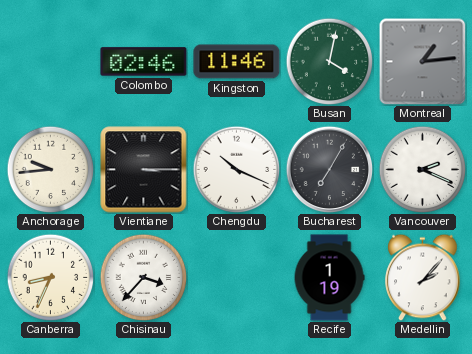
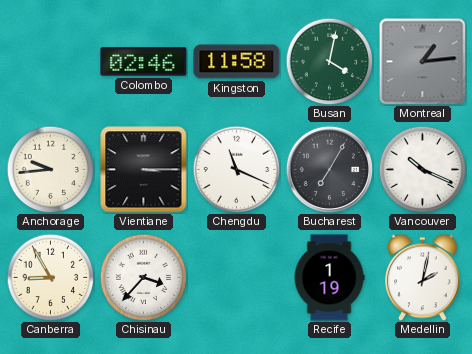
Kingston: 11:46 -> 11:58
Chengdu: 10:19 -> 11:19
Vancouver: 2:19 -> 10:19
Canberra: 8:34 -> 8:55
Medellin: 2:07 -> 2:02
